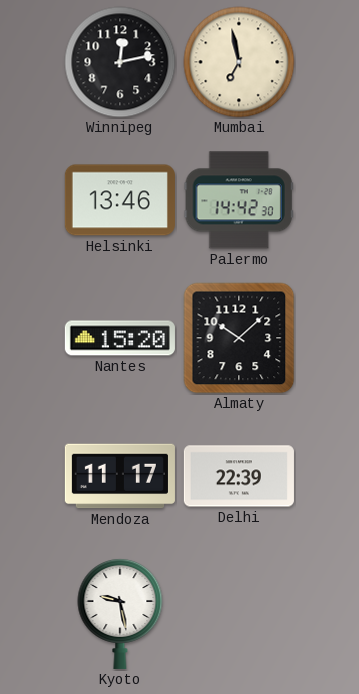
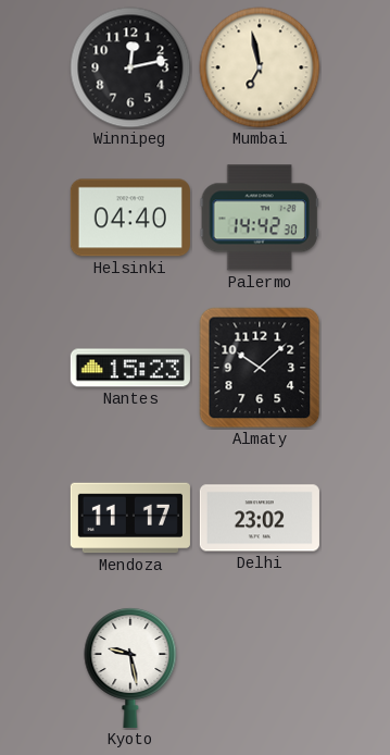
Helsinki: 13:46 -> 04:40
Nantes: 15:20 -> 15:23
Delhi: 22:39 -> 23:02
